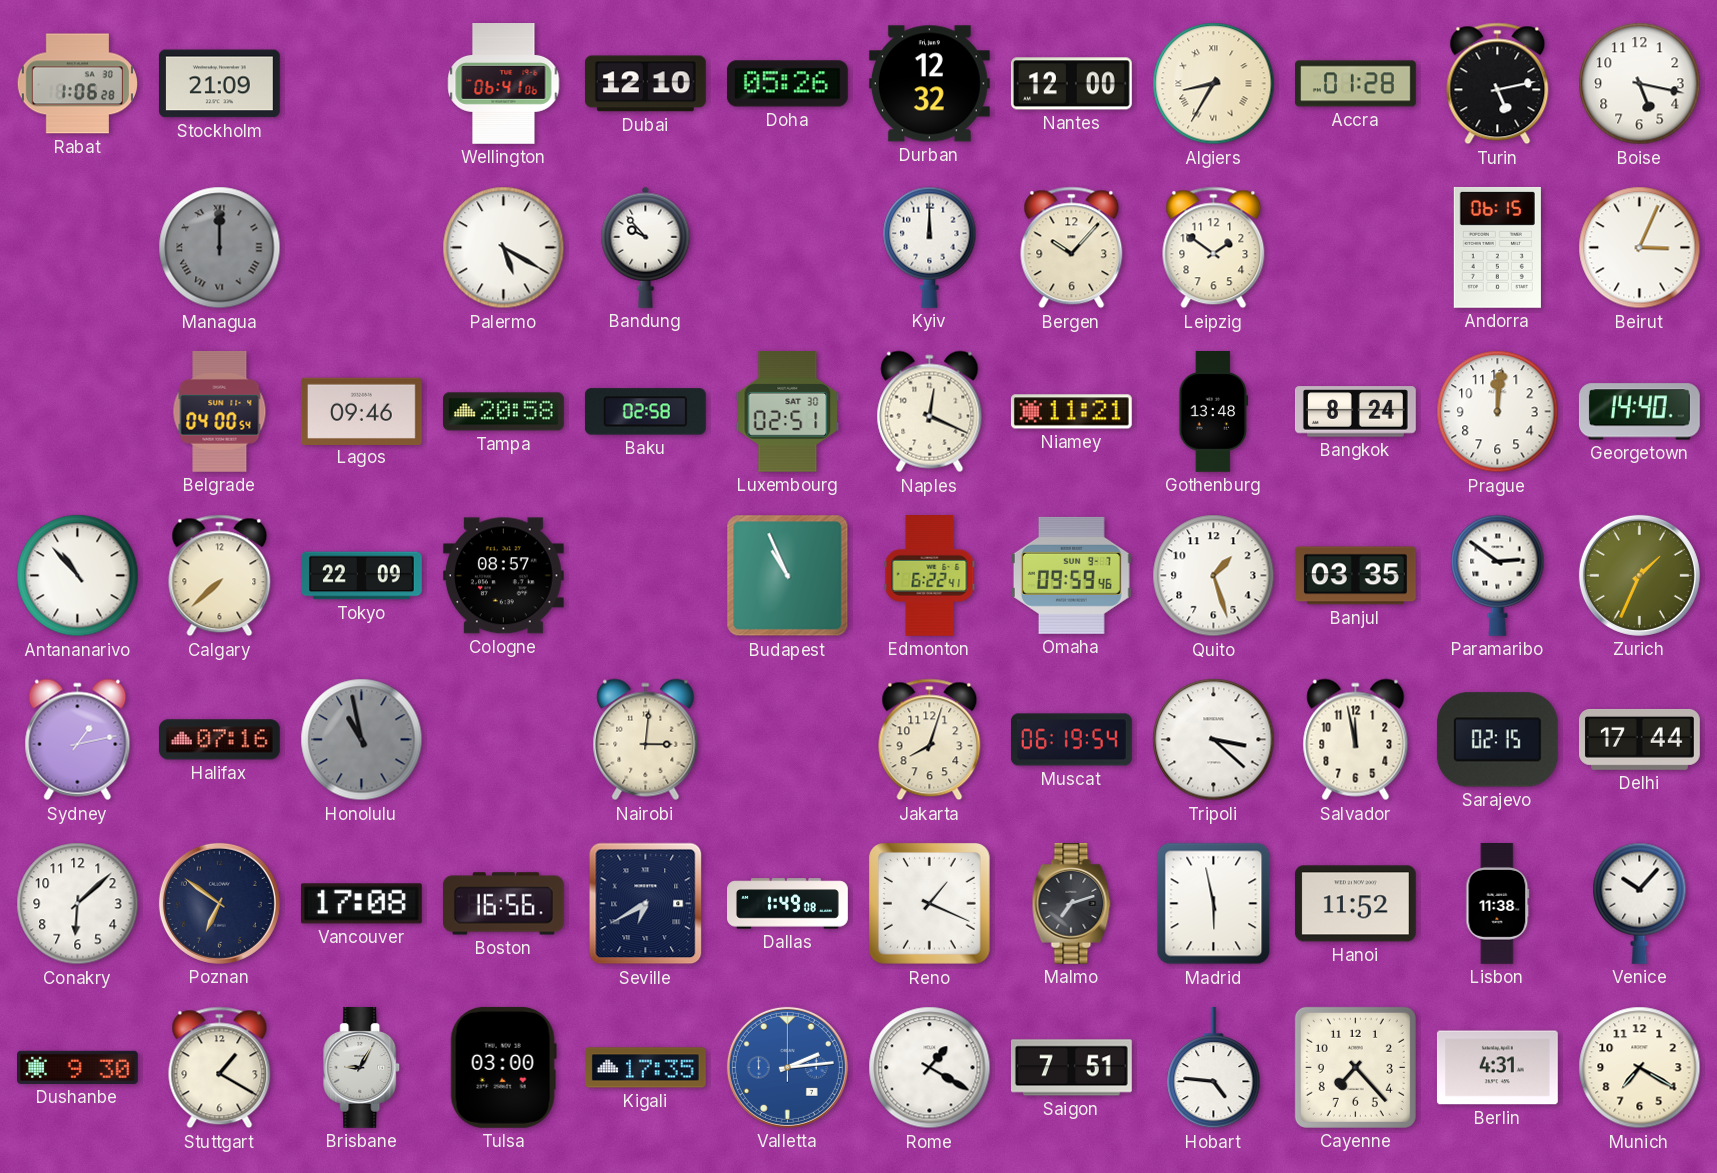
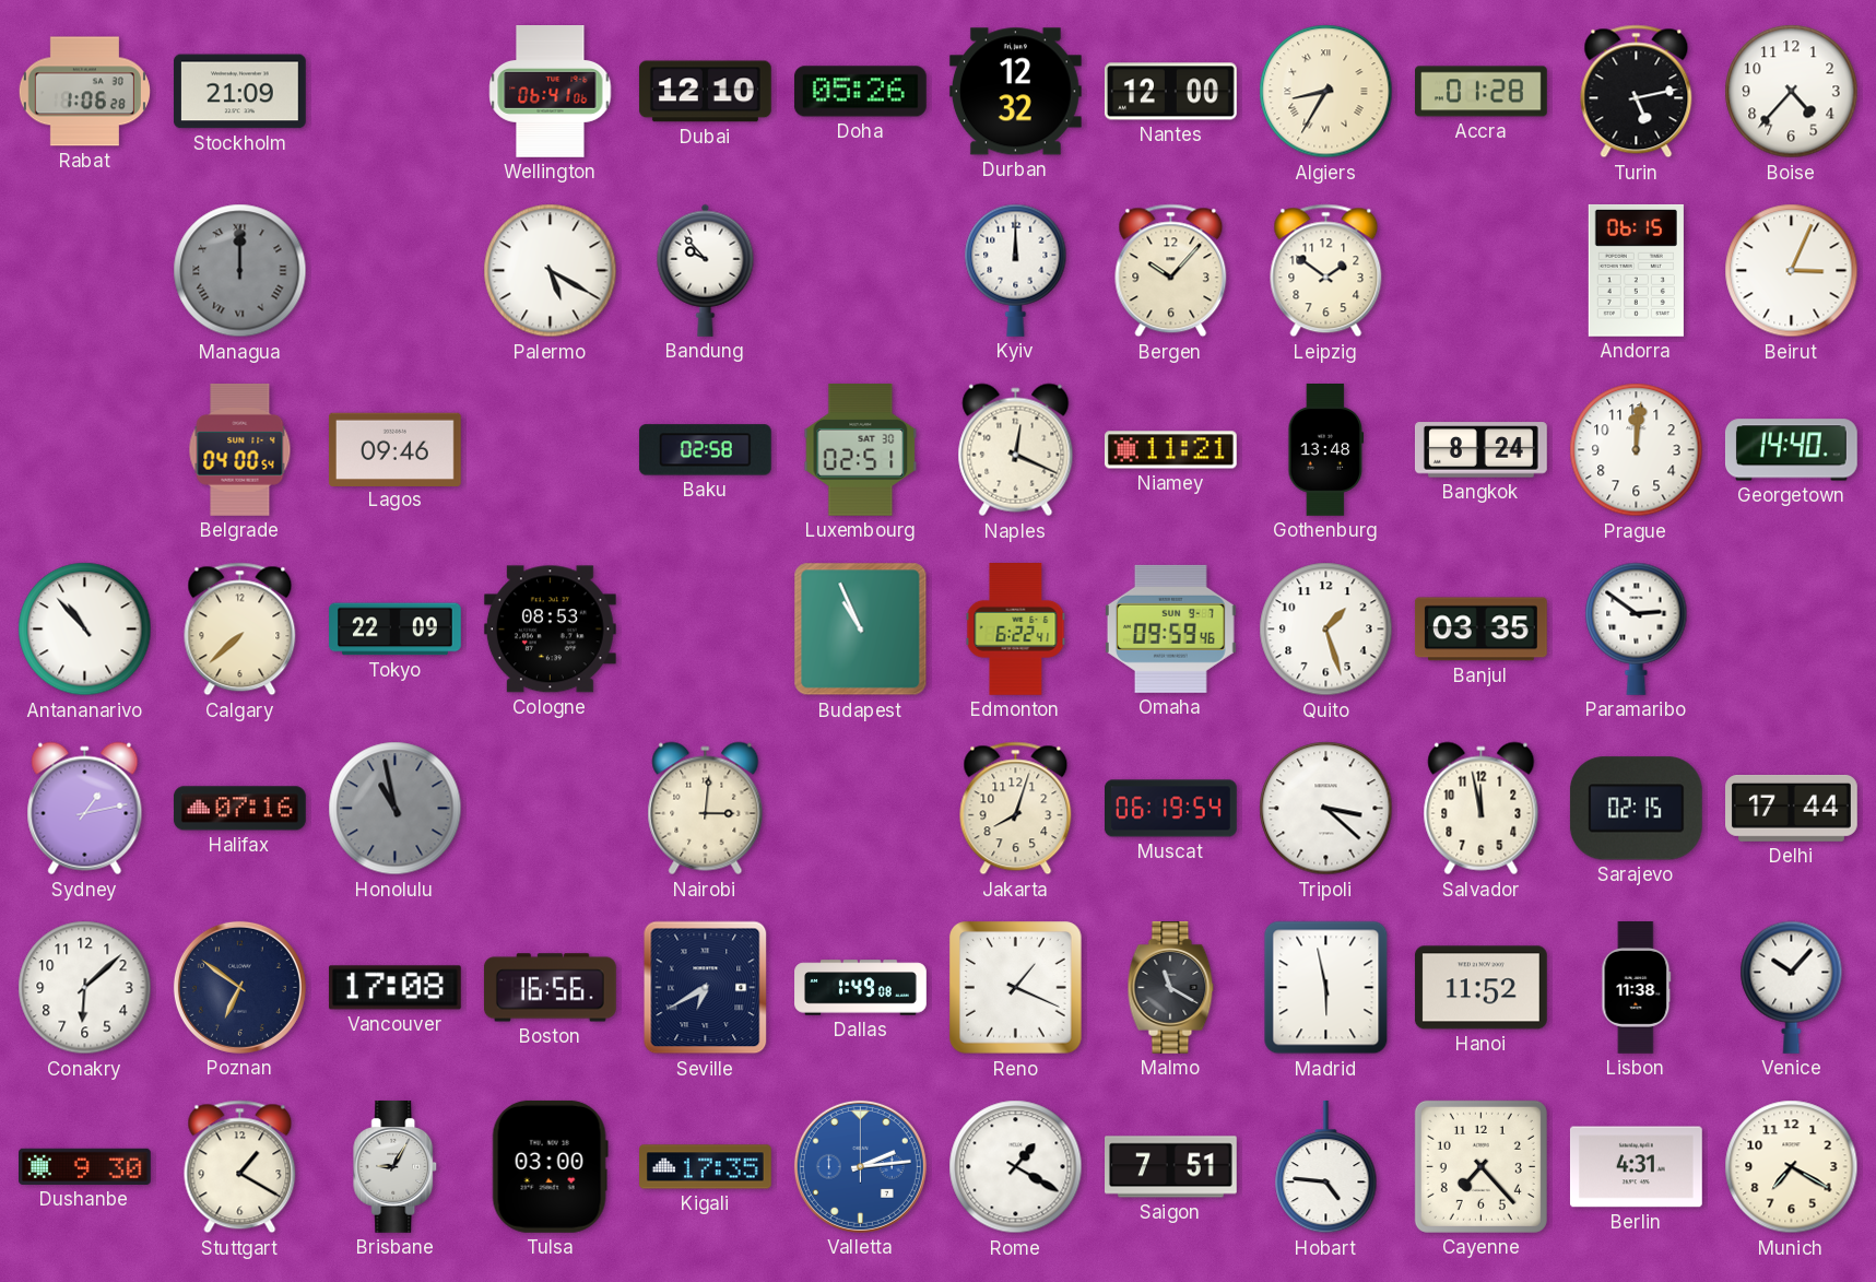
Boise: 5:17 -> 4:37
Tampa: 20:58 -> none
Cologne: 08:57 -> 08:53
Zurich: 1:34 -> none
Malmo: 7:12 -> 11:20
